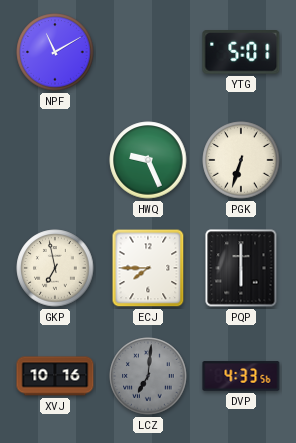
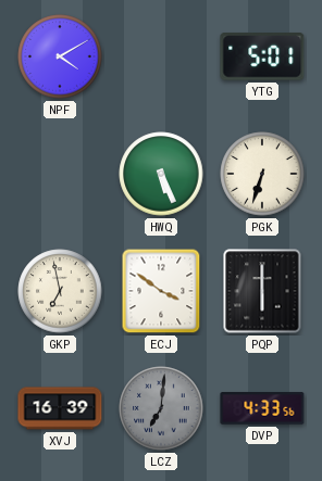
NPF: 11:10 -> 4:10
HWQ: 9:26 -> 5:26
ECJ: 7:45 -> 3:51
XVJ: 10:16 -> 16:39
